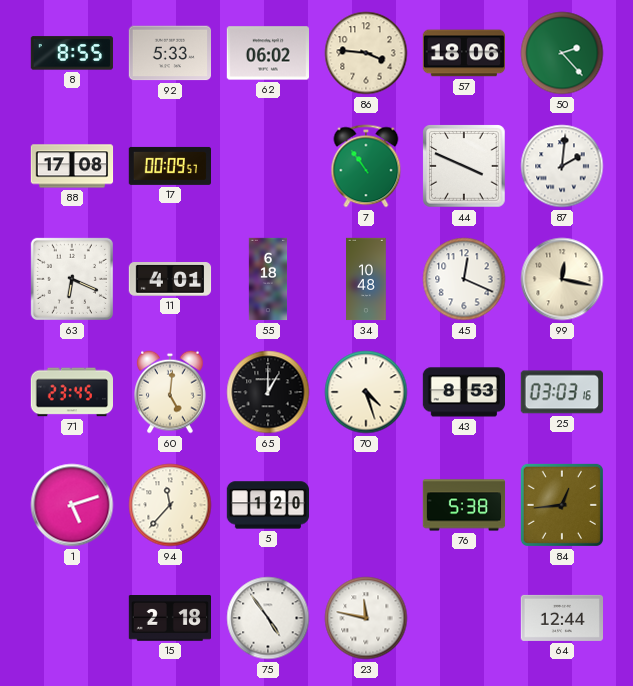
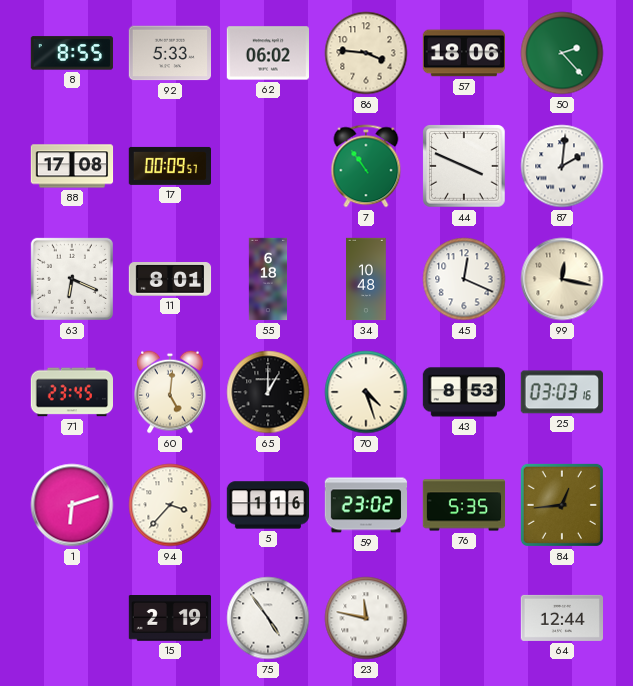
11: 4:01 -> 8:01
1: 5:12 -> 6:12
94: 11:37 -> 3:37
5: 1:20 -> 1:16
59: none -> 23:02
76: 5:38 -> 5:35
15: 2:18 -> 2:19
